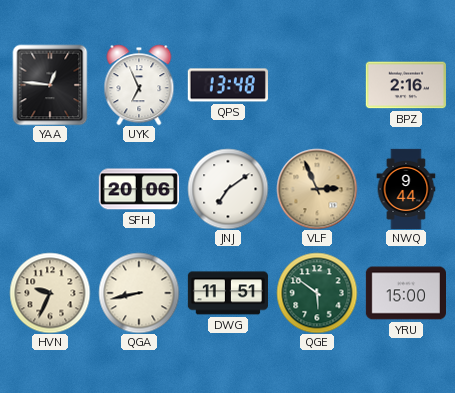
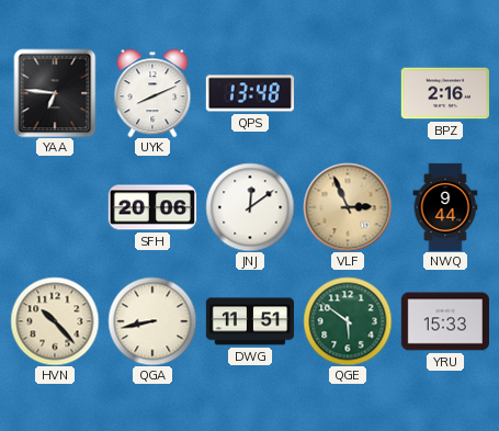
YAA: 12:46 -> 6:46
UYK: 6:56 -> 8:11
JNJ: 7:09 -> 12:09
HVN: 9:34 -> 10:23
YRU: 15:00 -> 15:33
